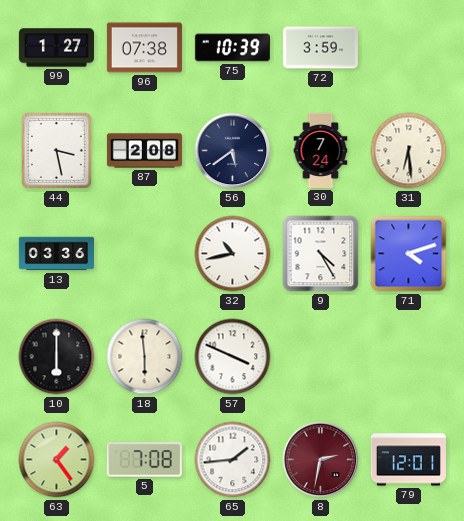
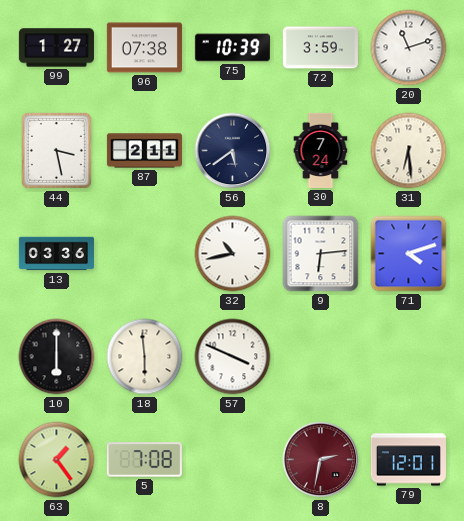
20: none -> 11:12
87: 2:08 -> 2:11
9: 4:25 -> 6:14
65: 1:44 -> none
